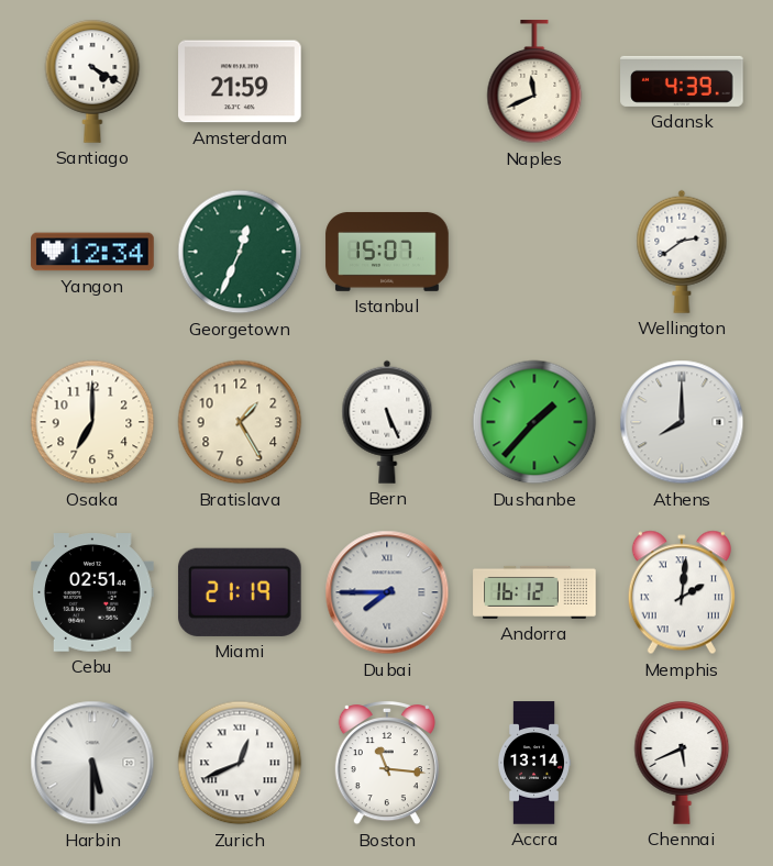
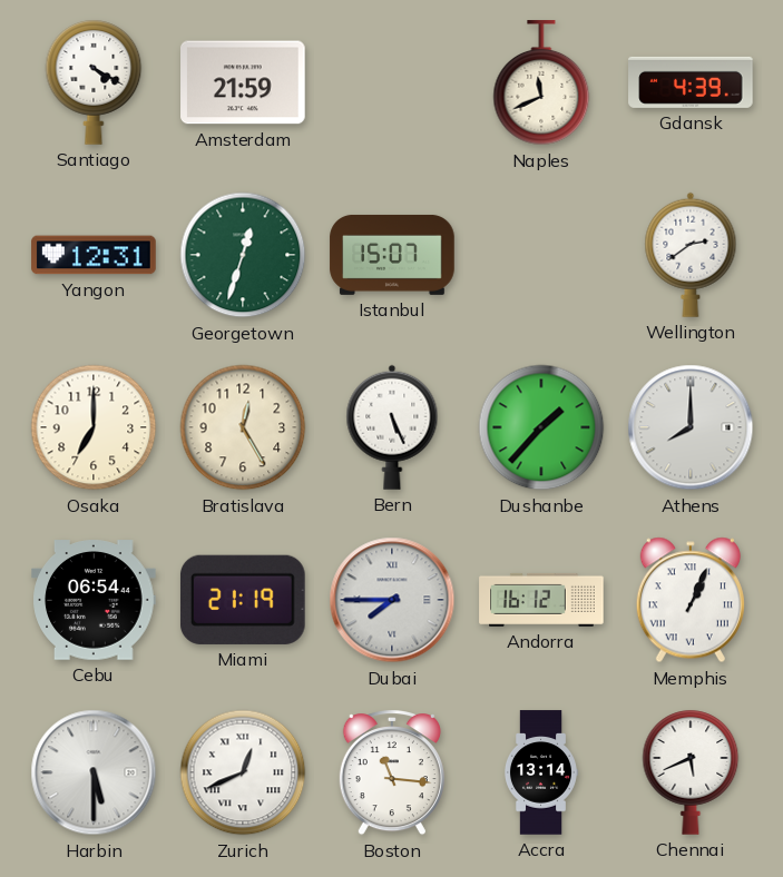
Yangon: 12:34 -> 12:31
Georgetown: 12:34 -> 12:33
Bratislava: 1:25 -> 12:25
Cebu: 02:51 -> 06:54
Memphis: 2:01 -> 1:04
